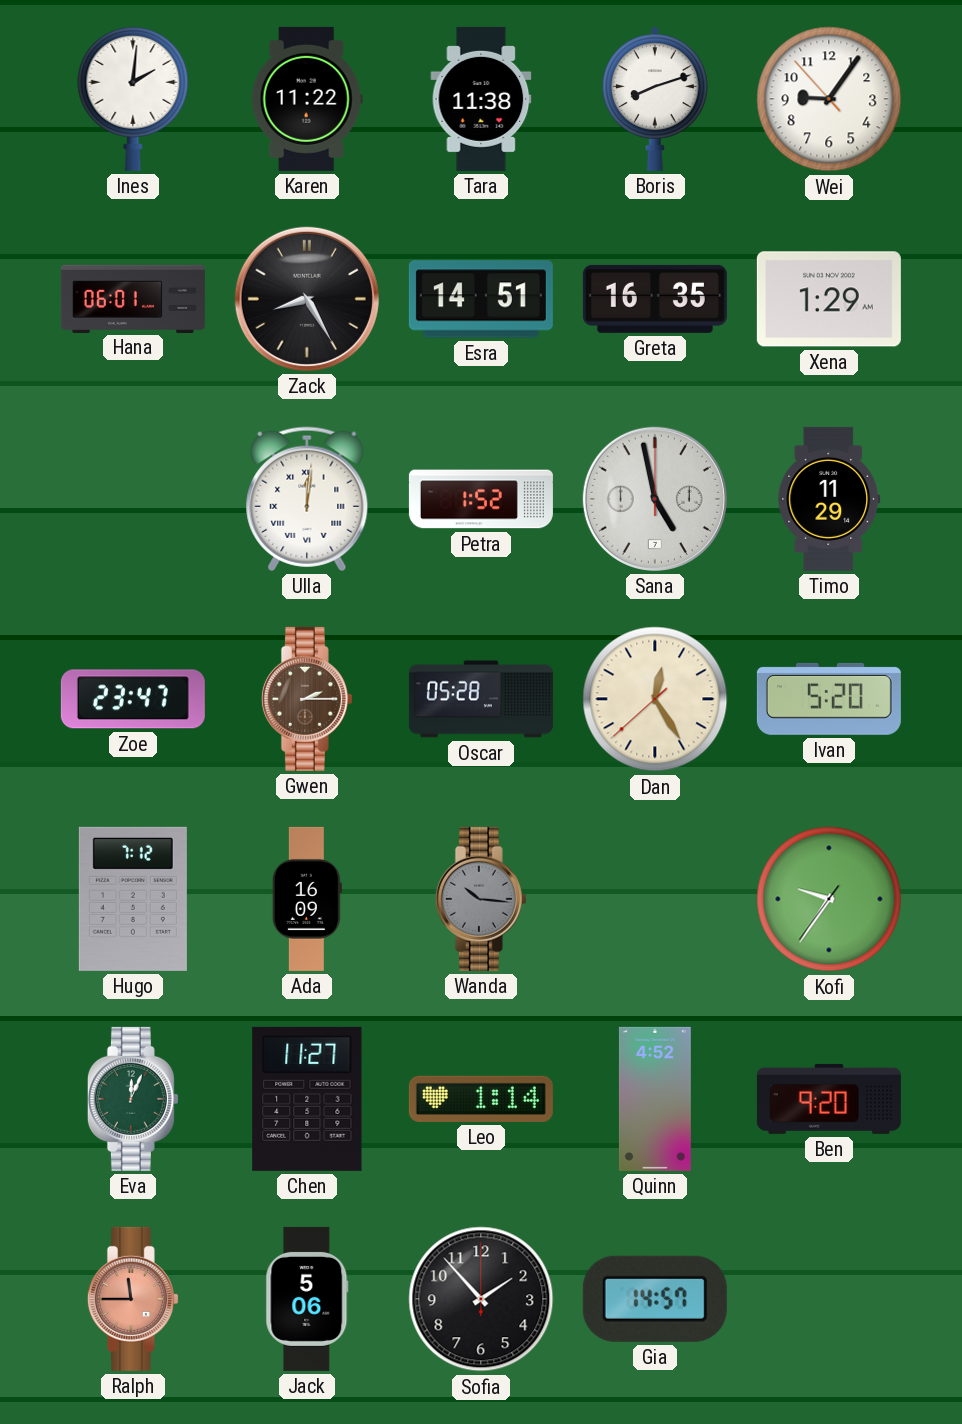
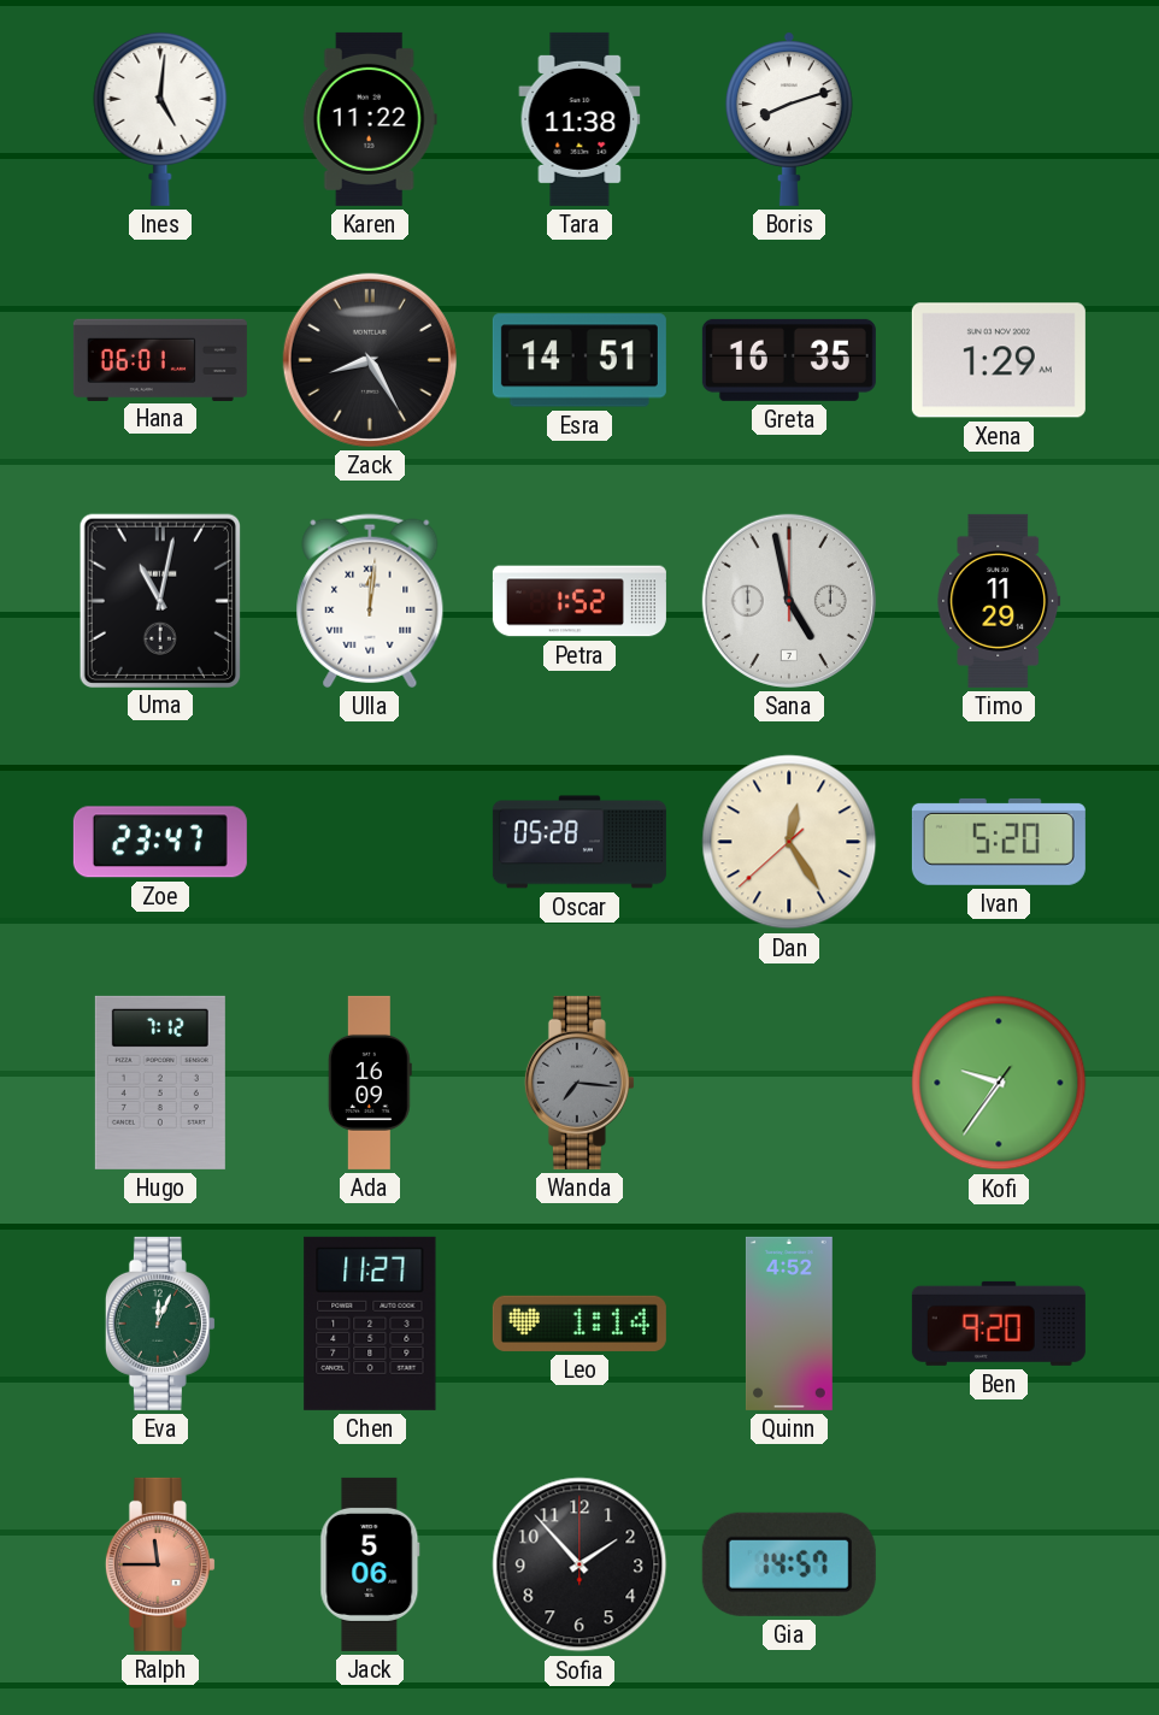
Ines: 2:01 -> 5:01
Wei: 9:05 -> none
Uma: none -> 11:02
Gwen: 2:15 -> none
Wanda: 10:16 -> 7:16
